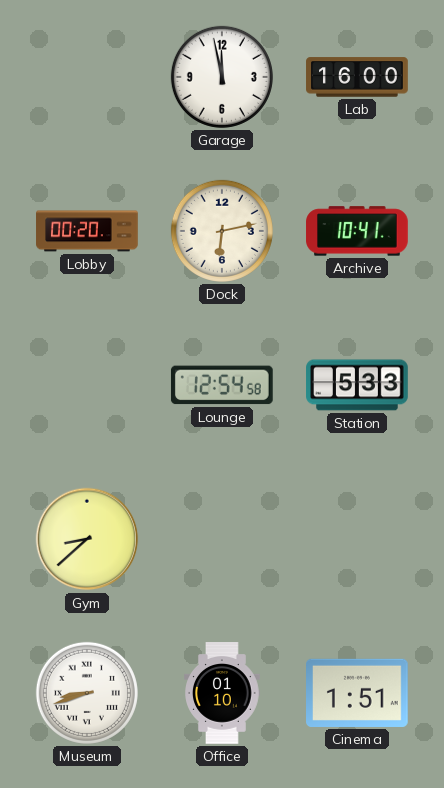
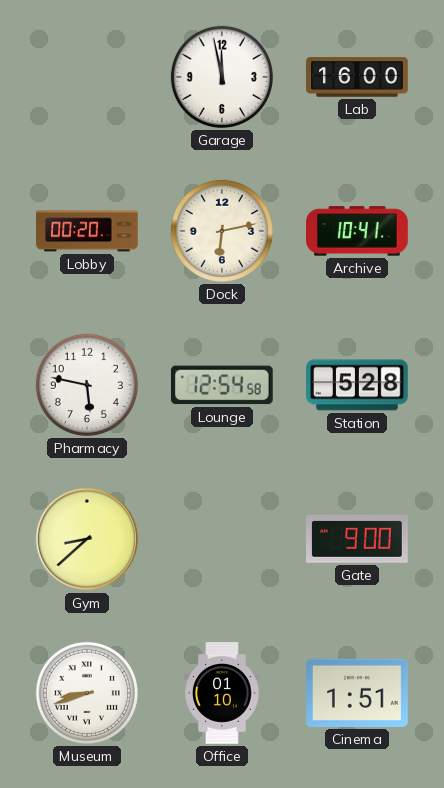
Pharmacy: none -> 5:47
Station: 5:33 -> 5:28
Gate: none -> 9:00
